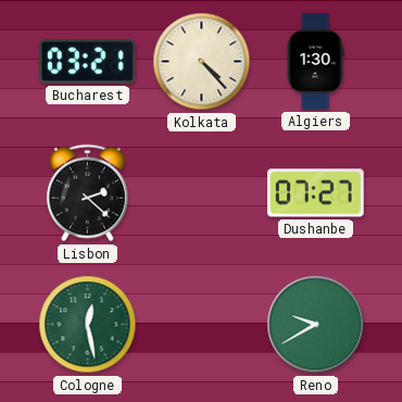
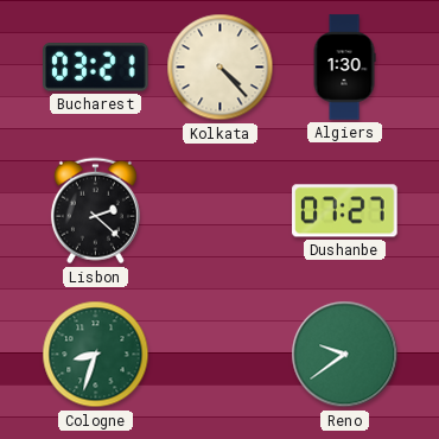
Cologne: 12:28 -> 8:33
Reno: 9:40 -> 9:39
